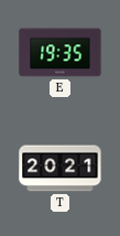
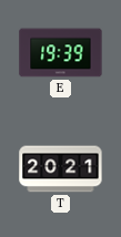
E: 19:35 -> 19:39
